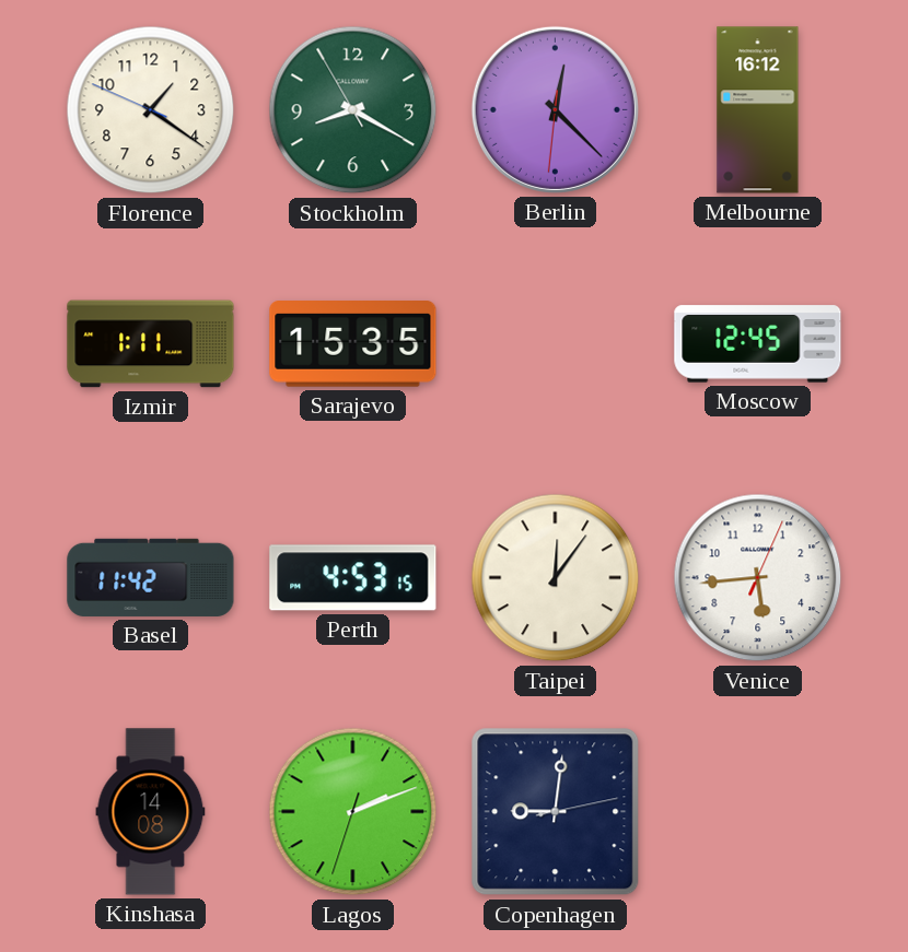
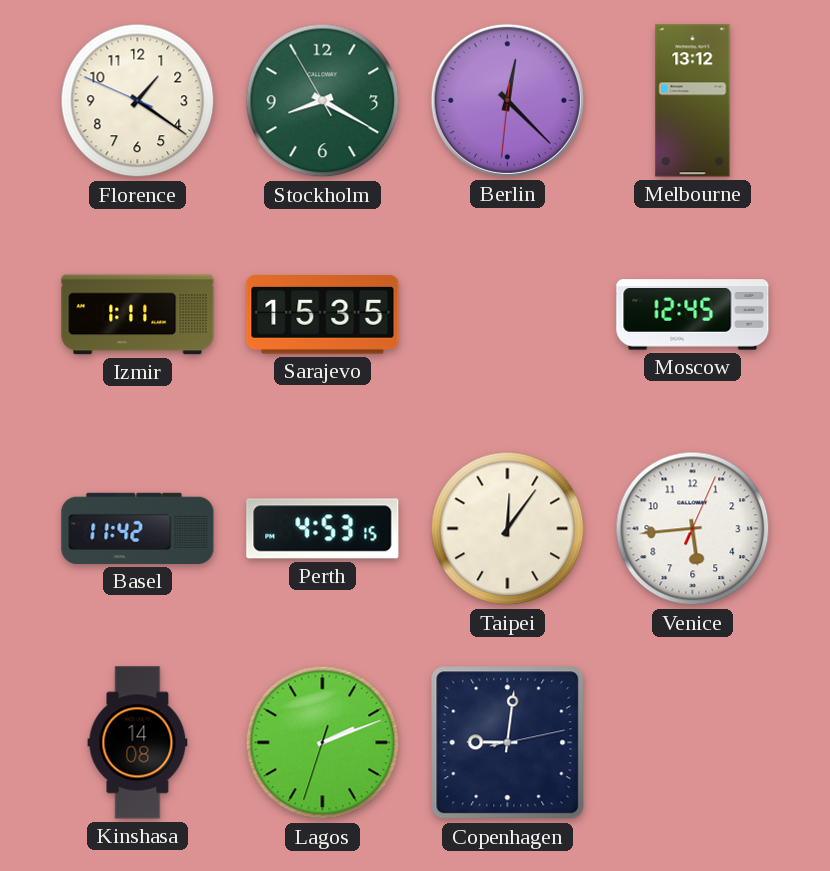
Melbourne: 16:12 -> 13:12
